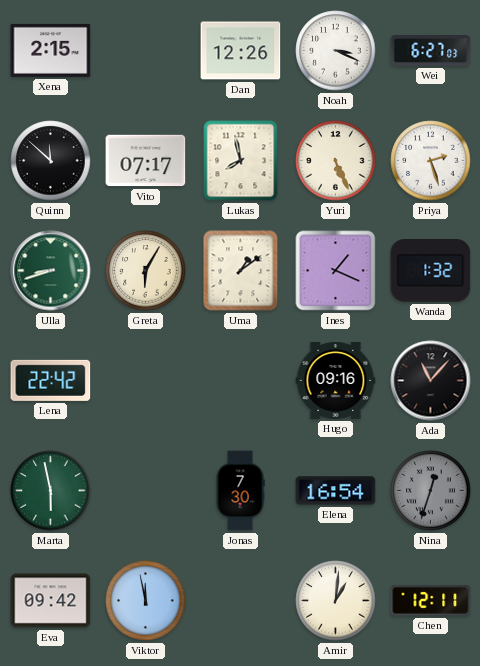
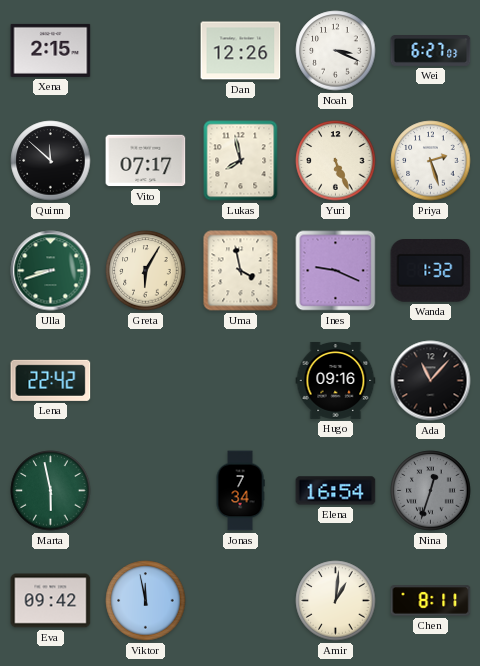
Uma: 1:09 -> 3:58
Ines: 1:19 -> 9:19
Jonas: 7:30 -> 7:34
Chen: 12:11 -> 8:11
